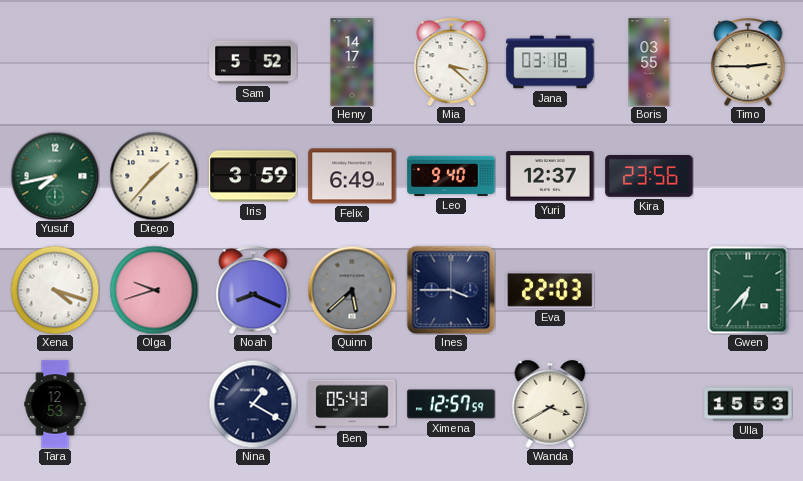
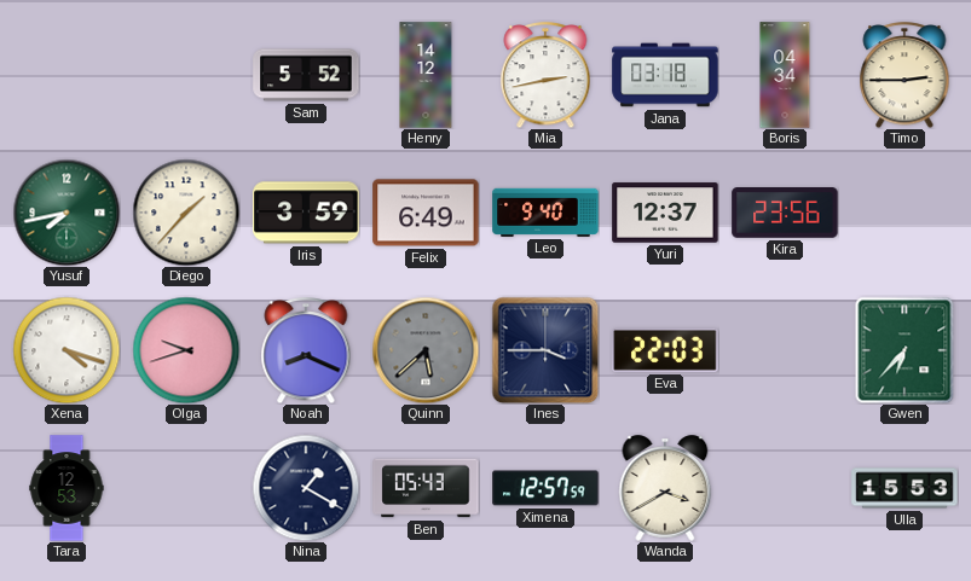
Henry: 14:17 -> 14:12
Mia: 3:22 -> 2:43
Boris: 03:55 -> 04:34
